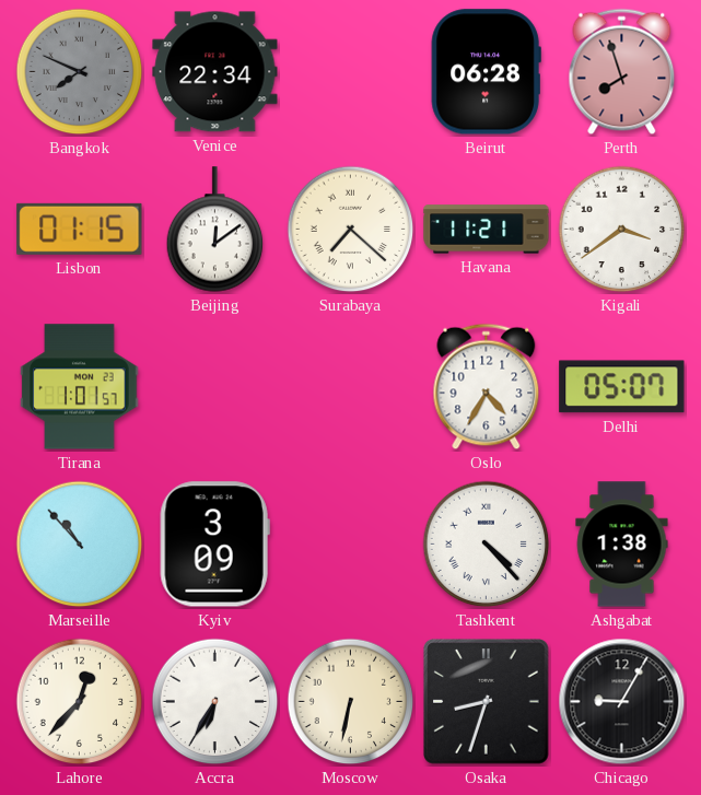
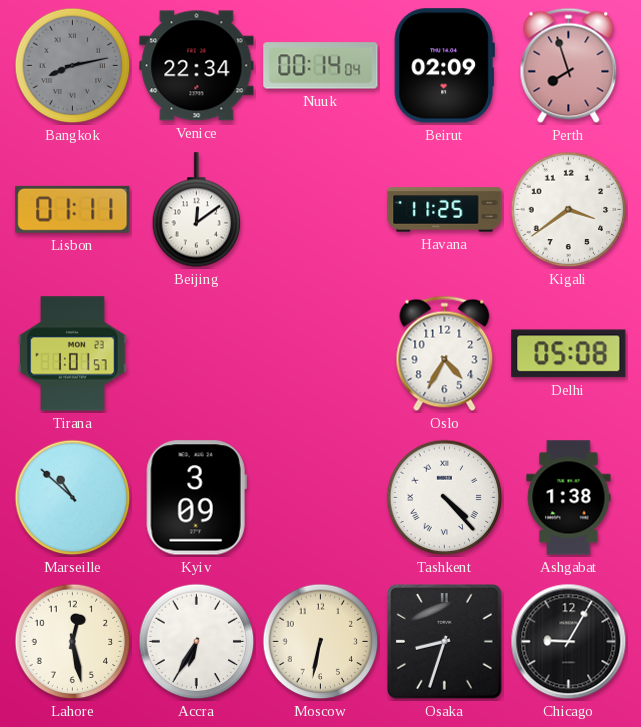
Bangkok: 7:49 -> 8:13
Nuuk: none -> 00:14
Beirut: 06:28 -> 02:09
Lisbon: 01:15 -> 01:11
Surabaya: 7:22 -> none
Havana: 11:21 -> 11:25
Delhi: 05:07 -> 05:08
Marseille: 10:53 -> 10:52
Lahore: 12:37 -> 12:28
